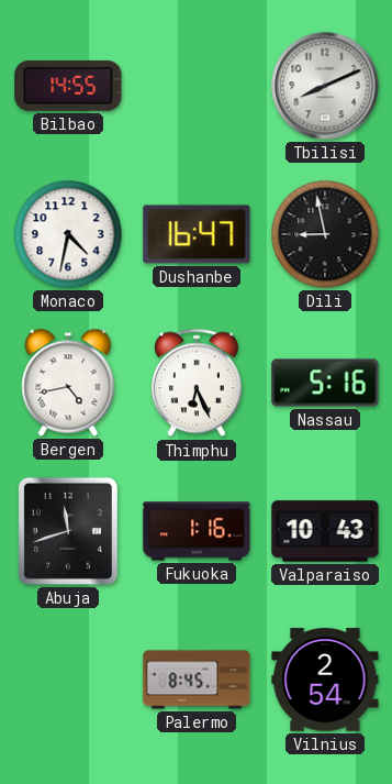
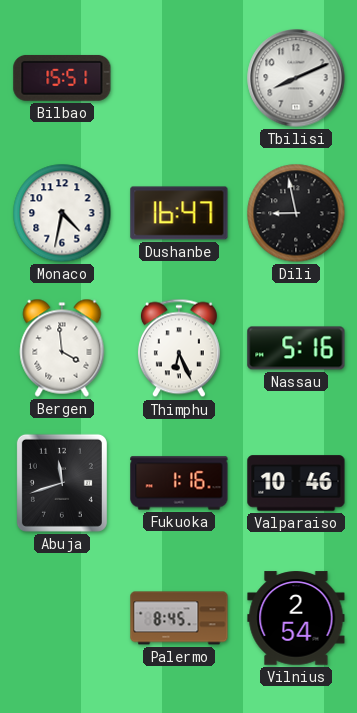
Bilbao: 14:55 -> 15:51
Bergen: 4:43 -> 3:59
Valparaiso: 10:43 -> 10:46
